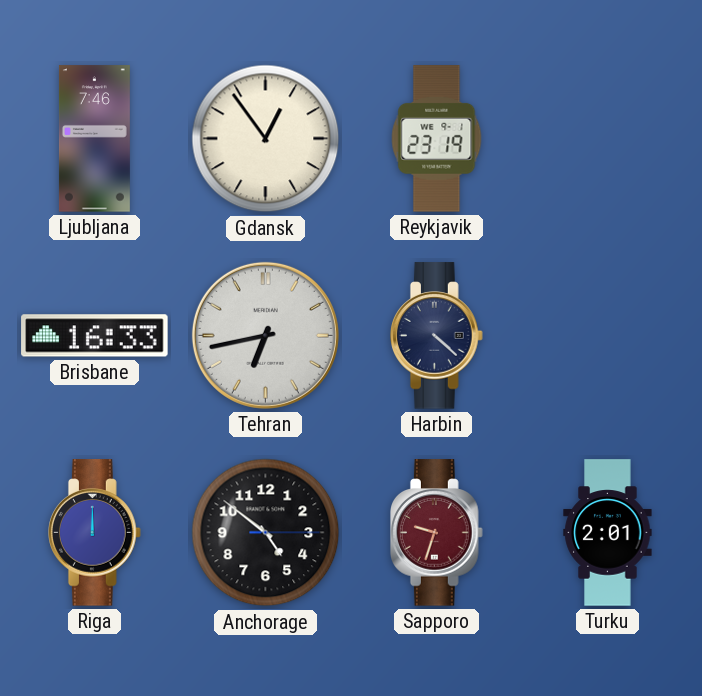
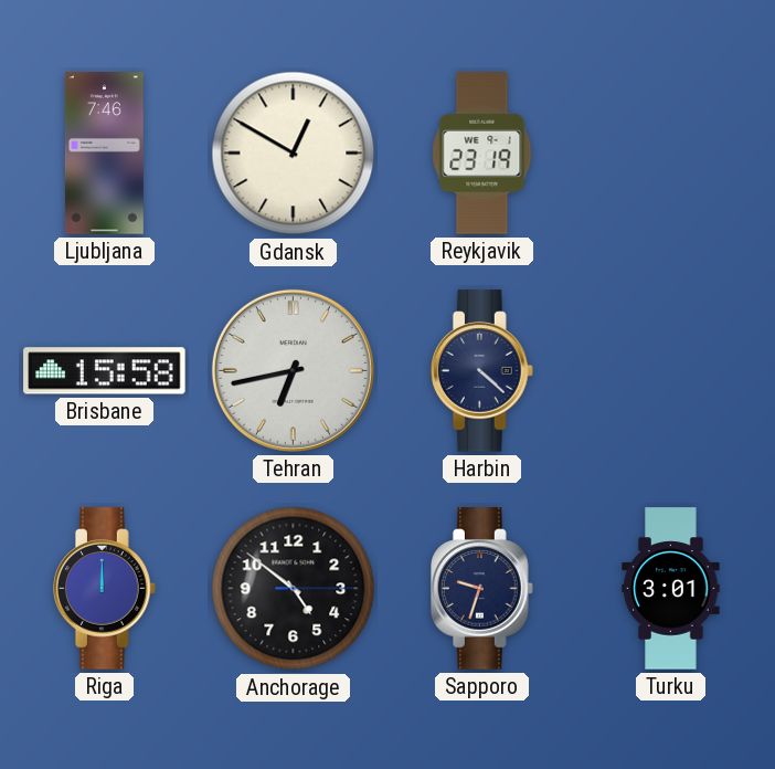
Gdansk: 12:54 -> 12:50
Brisbane: 16:33 -> 15:58
Sapporo dial: burgundy -> navy
Turku: 2:01 -> 3:01
